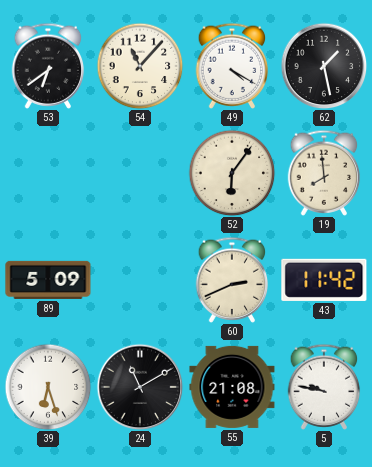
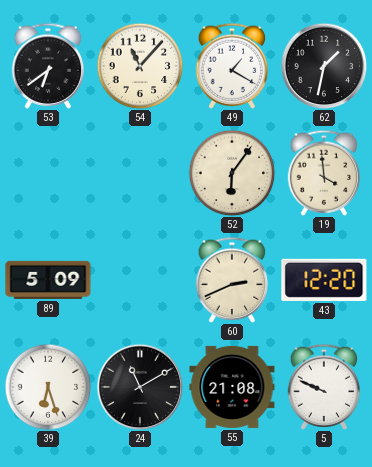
49: 4:20 -> 1:20
62: 1:28 -> 1:32
19: 7:59 -> 3:59
43: 11:42 -> 12:20
5: 9:47 -> 9:49
